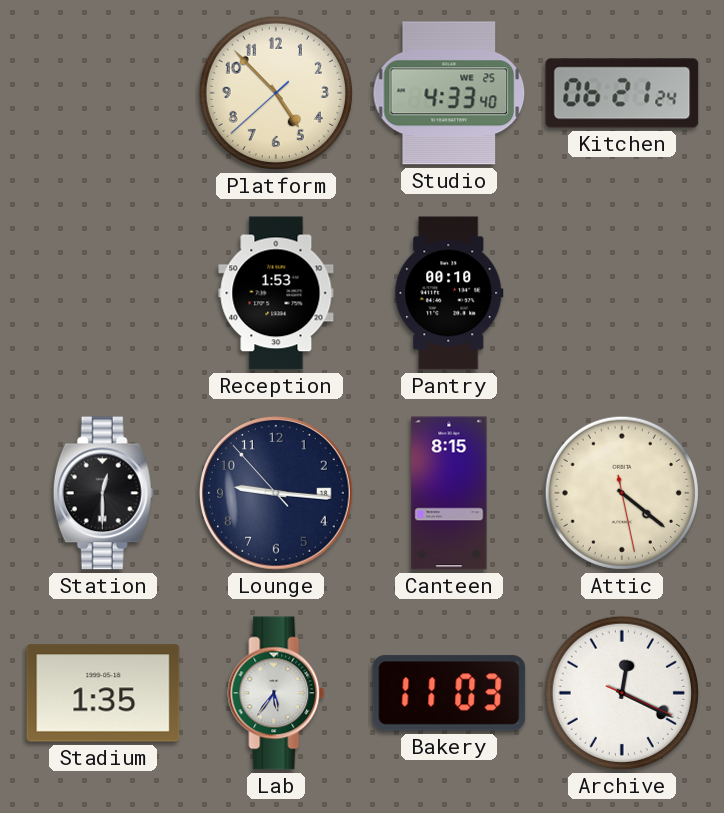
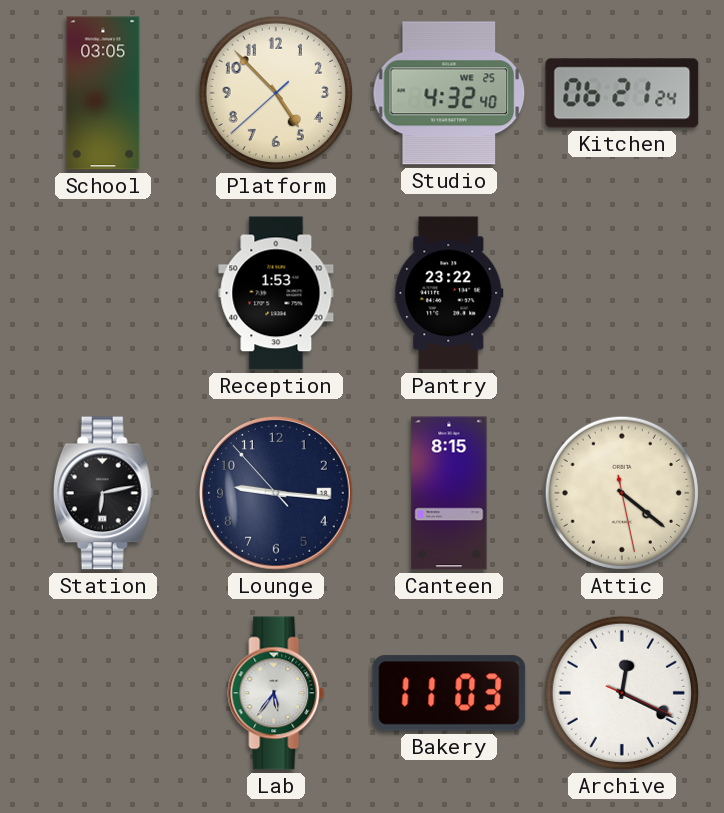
School: none -> 03:05
Studio: 4:33 -> 4:32
Pantry: 00:10 -> 23:22
Station: 12:30 -> 6:13
Stadium: 1:35 -> none
